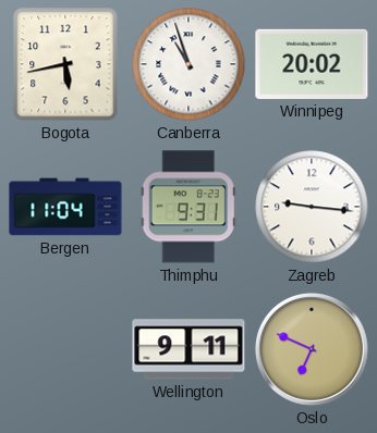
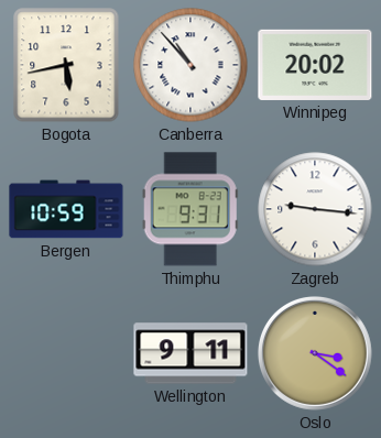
Canberra: 10:57 -> 10:53
Bergen: 11:04 -> 10:59
Oslo: 6:49 -> 3:21
